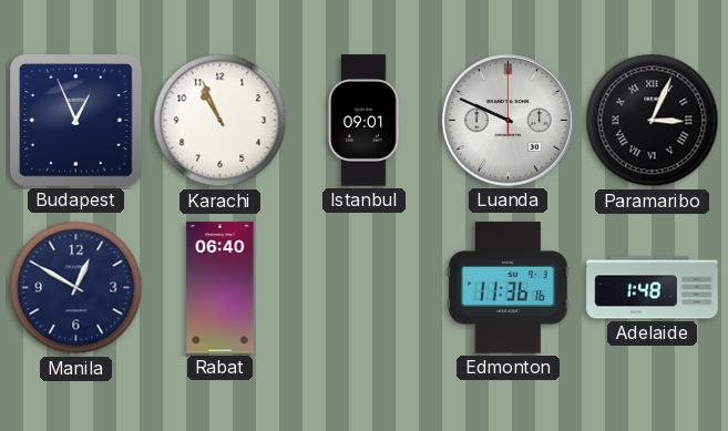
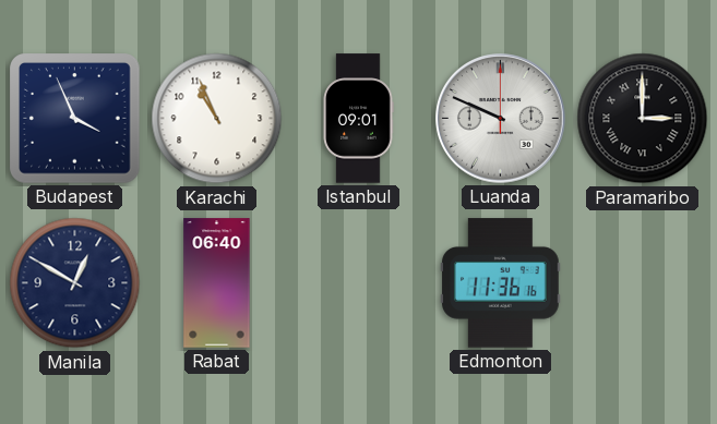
Budapest: 12:56 -> 3:56
Paramaribo: 3:04 -> 3:00
Adelaide: 1:48 -> none
